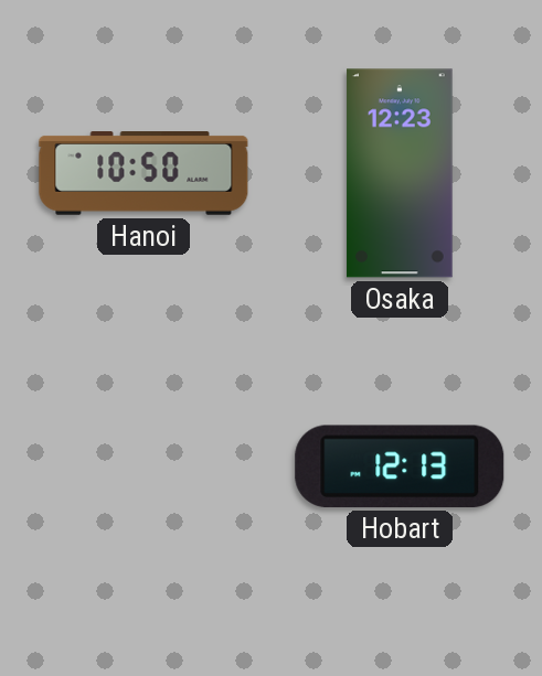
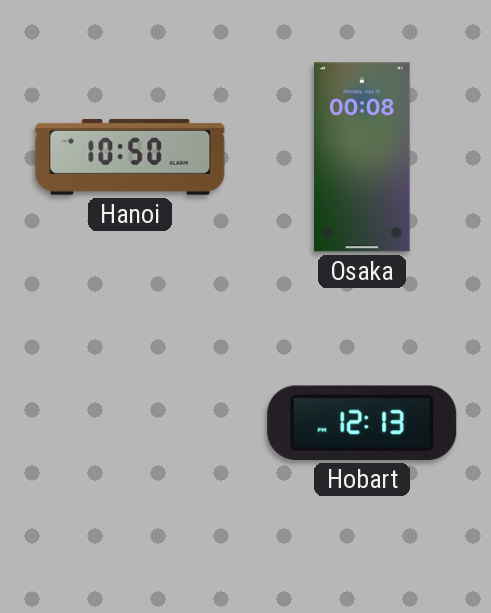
Osaka: 12:23 -> 00:08
